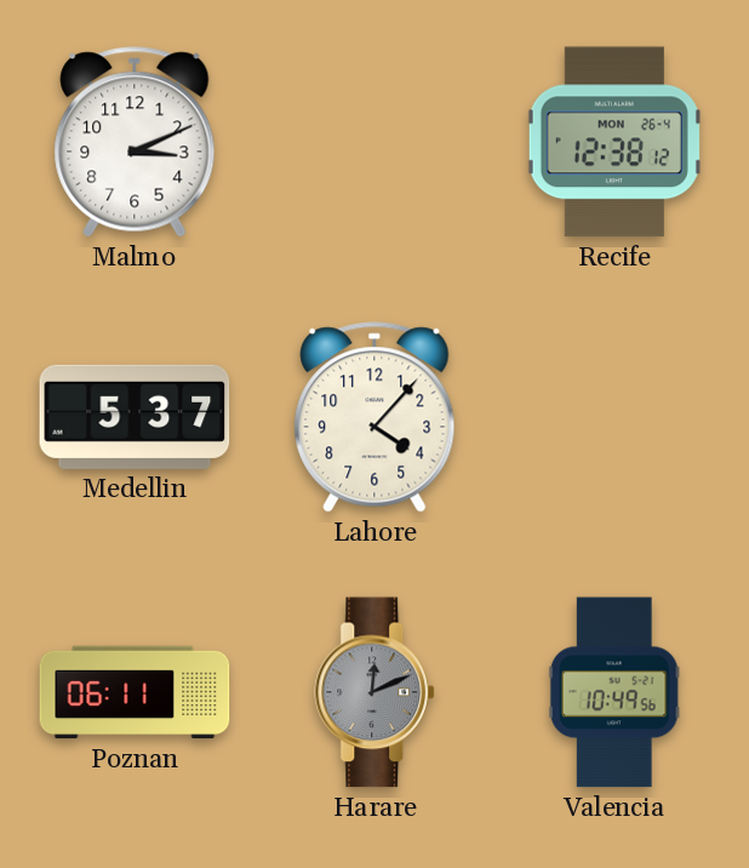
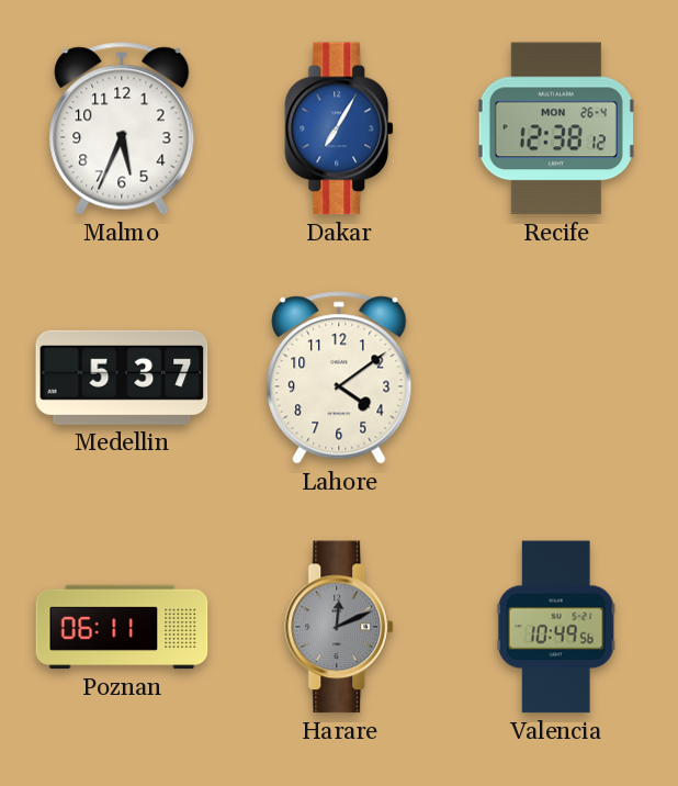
Malmo: 3:11 -> 5:34
Dakar: none -> 7:05
Lahore: 4:07 -> 4:09
